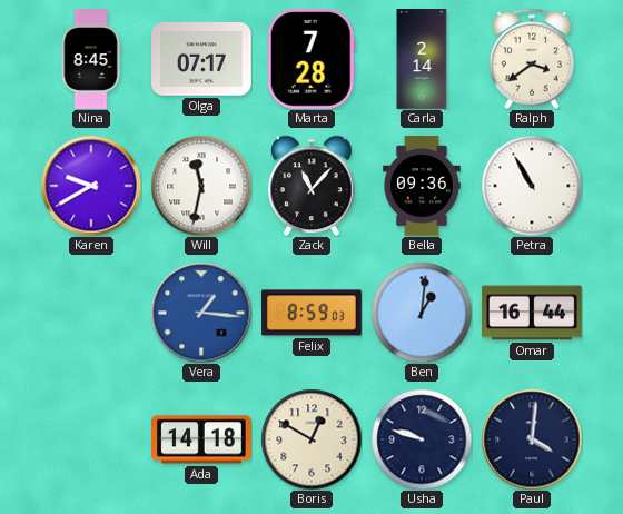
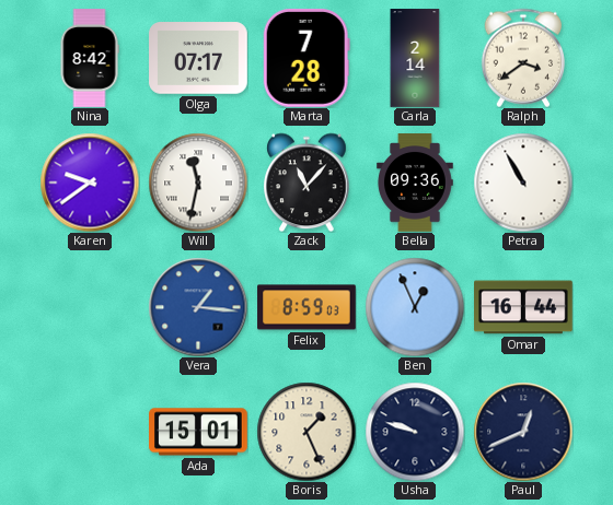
Nina: 8:45 -> 8:42
Karen: 9:40 -> 9:39
Ben: 1:01 -> 12:56
Ada: 14:18 -> 15:01
Boris: 12:50 -> 1:26
Paul: 4:01 -> 12:41
